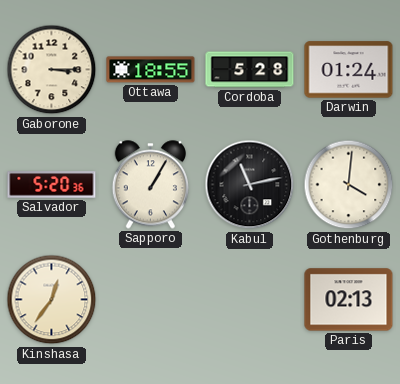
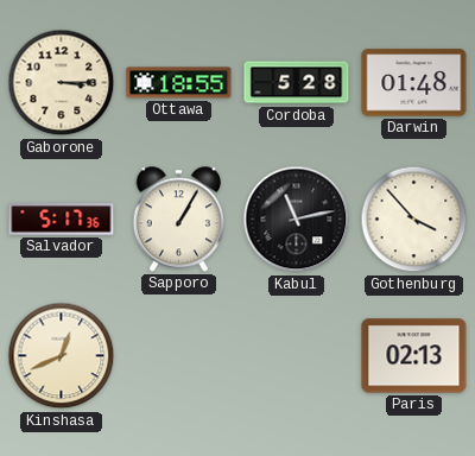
Darwin: 01:24 -> 01:48
Salvador: 5:20 -> 5:17
Gothenburg: 4:01 -> 3:53
Kinshasa: 12:36 -> 12:41
